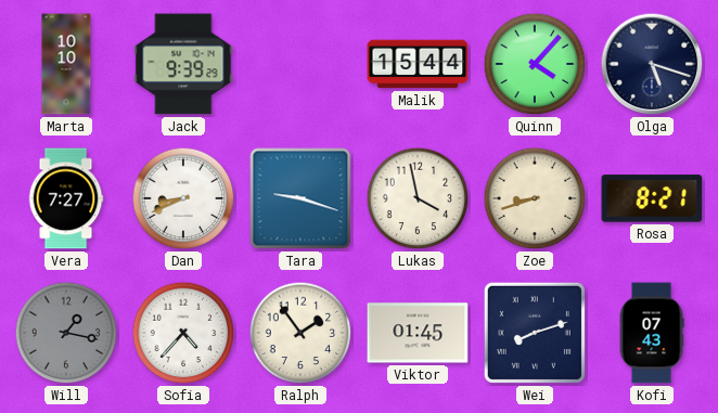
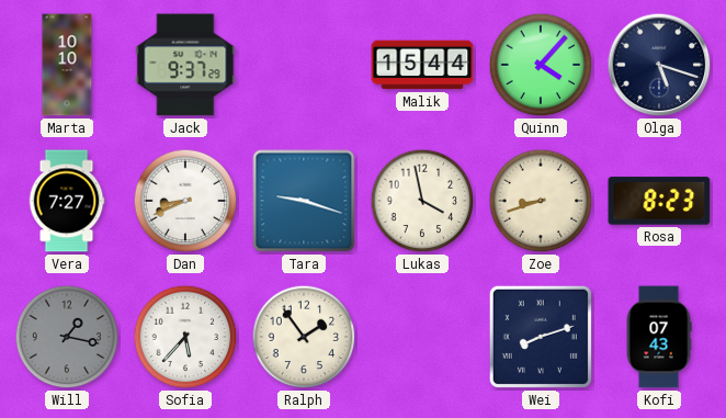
Jack: 9:39 -> 9:37
Rosa: 8:21 -> 8:23
Sofia: 4:37 -> 5:37
Viktor: 01:45 -> none
